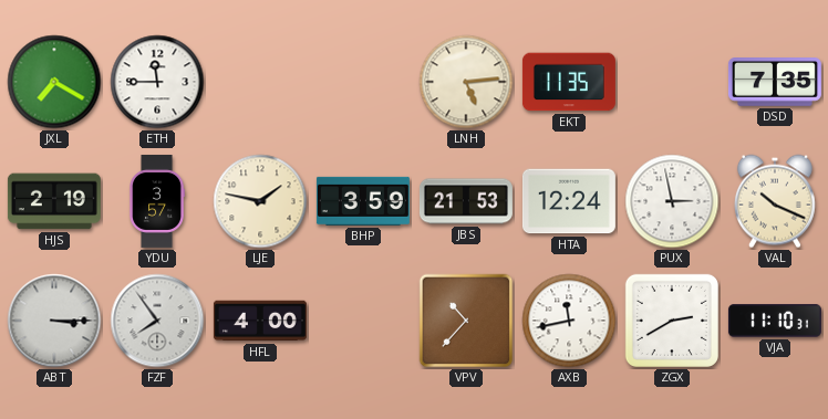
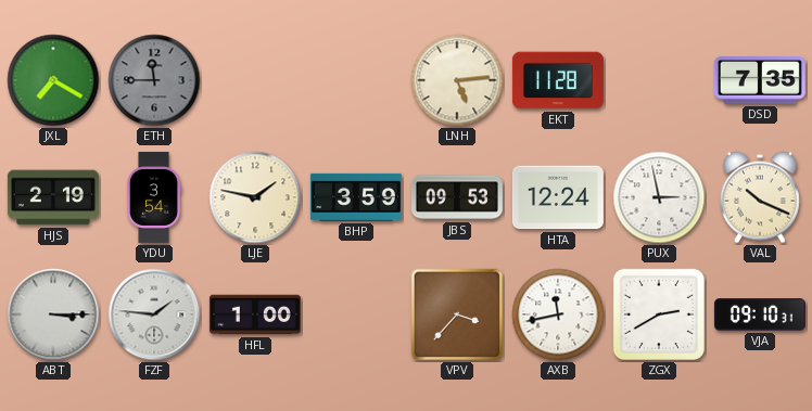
ETH dial: white -> grey
EKT: 11:35 -> 11:28
YDU: 3:57 -> 3:54
JBS: 21:53 -> 09:53
FZF: 7:54 -> 1:46
HFL: 4:00 -> 1:00
VPV: 10:37 -> 3:37
VJA: 11:10 -> 09:10
